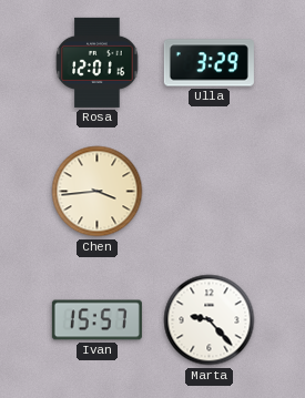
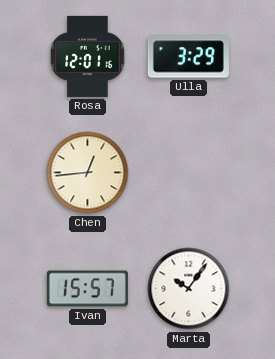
Chen: 3:44 -> 12:44
Marta: 9:23 -> 10:06
